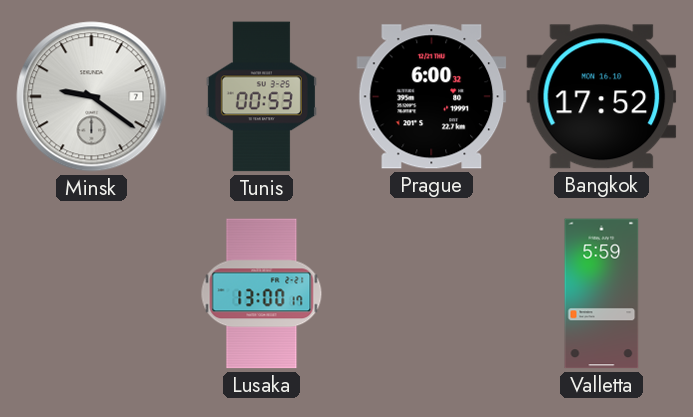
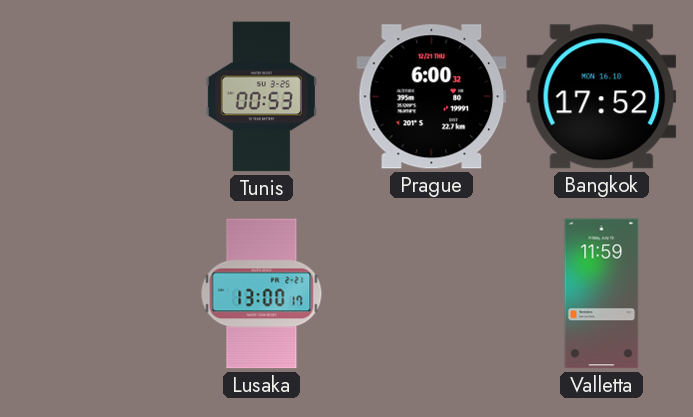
Minsk: 9:21 -> none
Valletta: 5:59 -> 11:59
